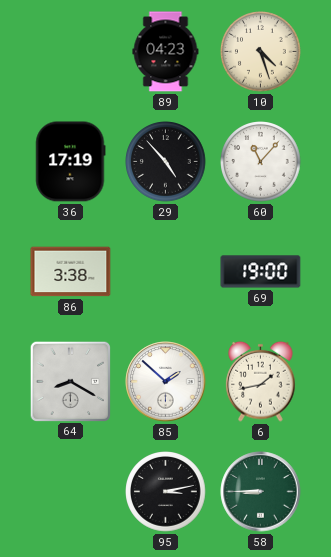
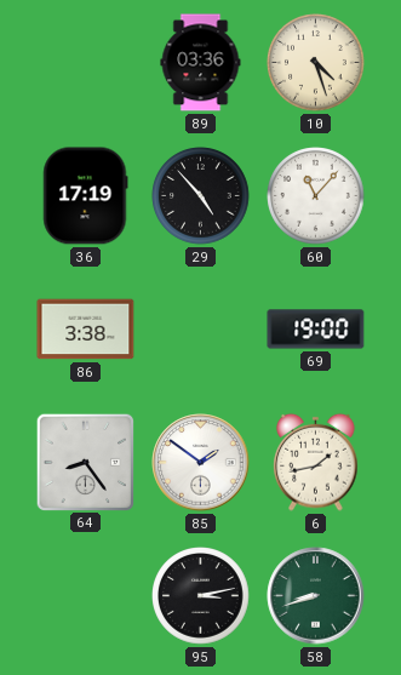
89: 04:23 -> 03:36
64: 8:20 -> 8:24
85: 1:52 -> 1:51
58: 8:45 -> 8:42
